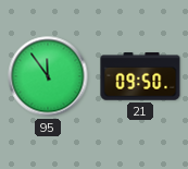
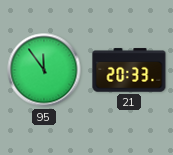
21: 09:50 -> 20:33
